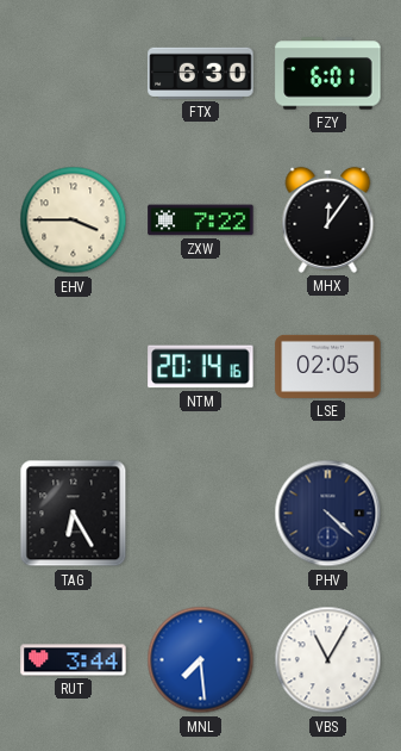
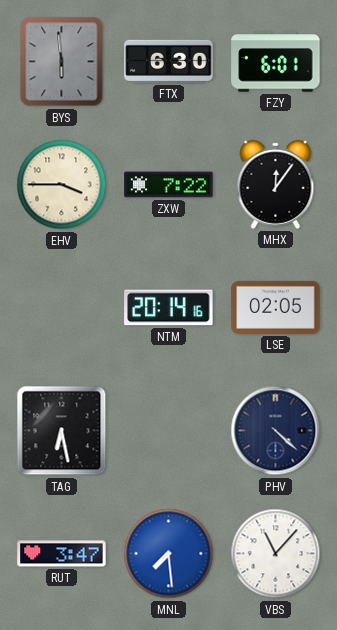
BYS: none -> 5:59
TAG: 6:25 -> 6:28
RUT: 3:44 -> 3:47
VBS: 11:05 -> 11:07
